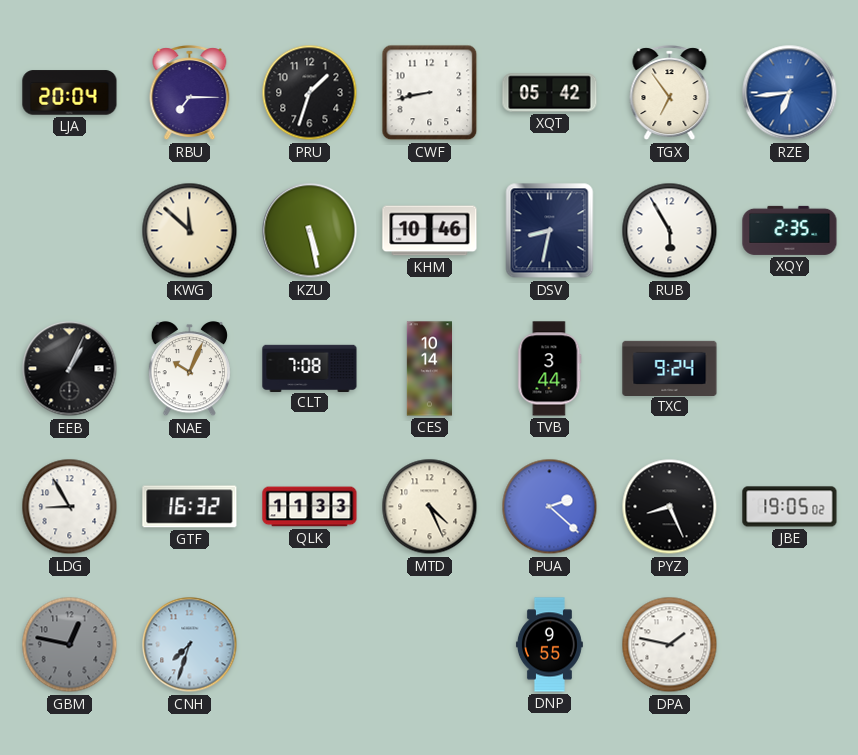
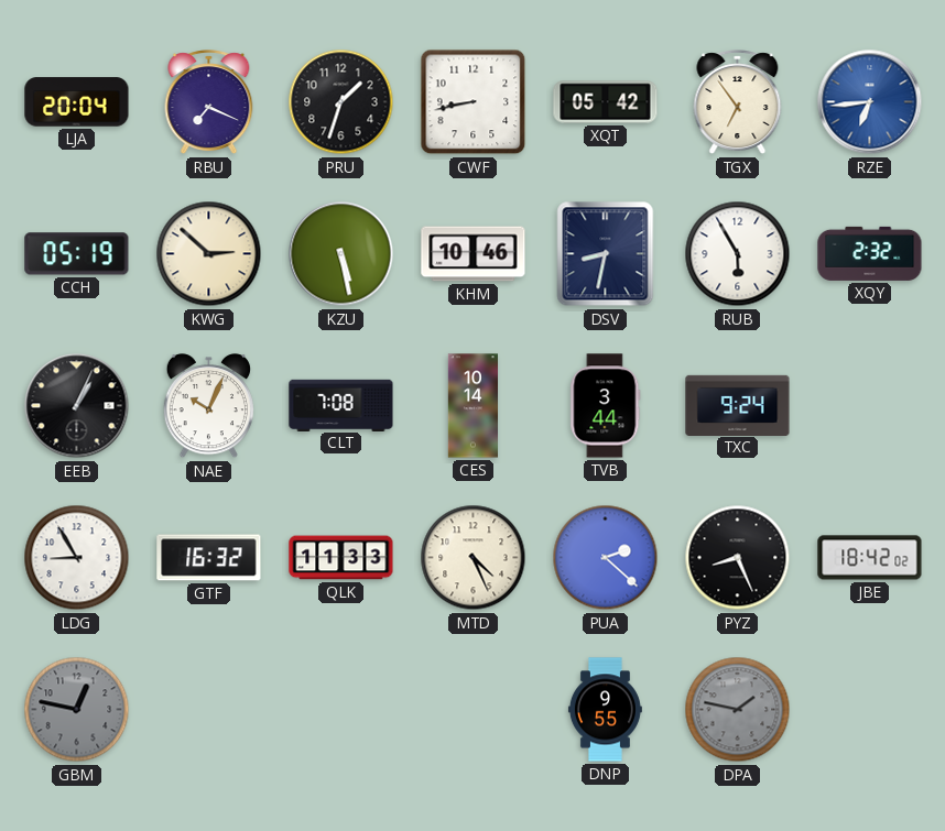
RBU: 7:15 -> 7:19
CCH: none -> 05:19
KWG: 11:52 -> 2:52
XQY: 2:35 -> 2:32
JBE: 19:05 -> 18:42
CNH: 7:33 -> none
DPA dial: white -> grey
